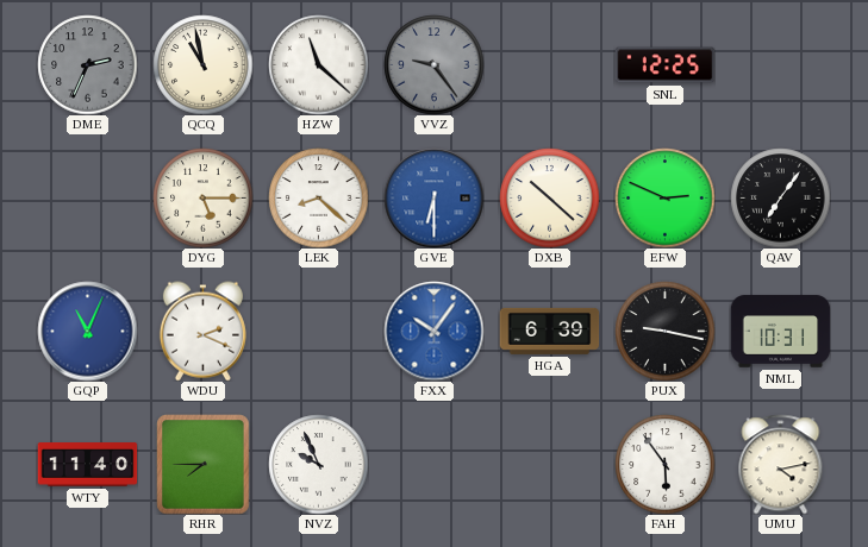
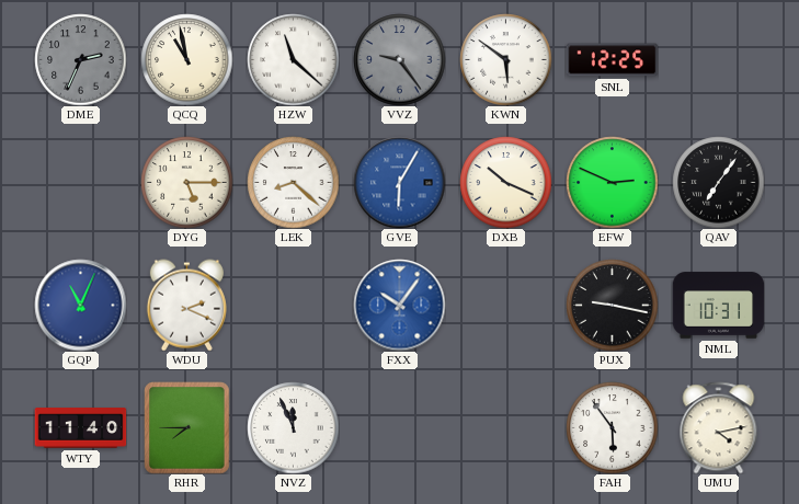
KWN: none -> 5:51
GVE: 6:30 -> 6:05
DXB: 10:22 -> 10:19
HGA: 6:39 -> none
NVZ: 9:56 -> 11:56
